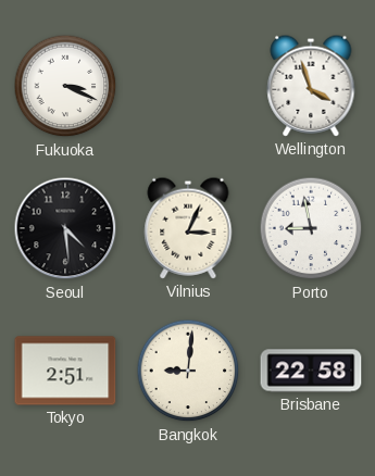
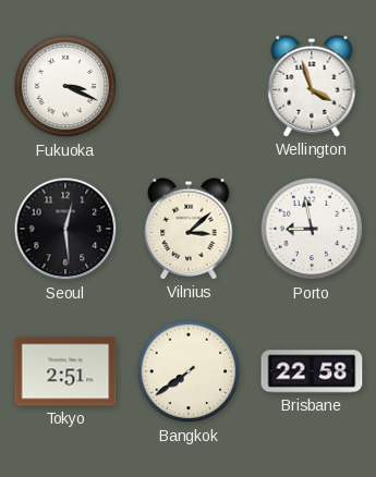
Seoul: 4:29 -> 12:29
Vilnius: 3:04 -> 3:08
Bangkok: 9:01 -> 7:39
